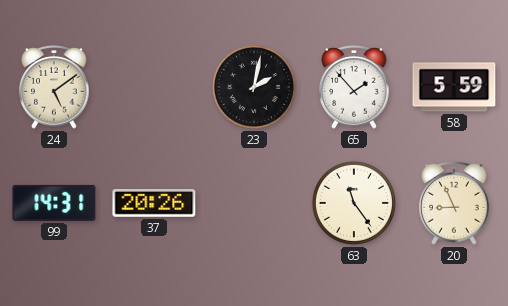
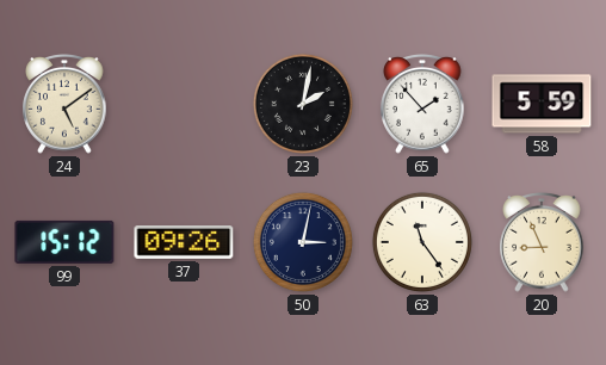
99: 14:31 -> 15:12
37: 20:26 -> 09:26
50: none -> 3:02
